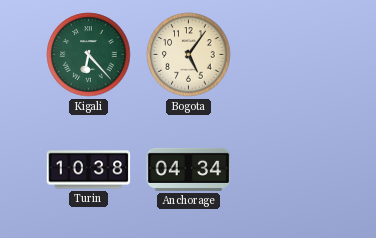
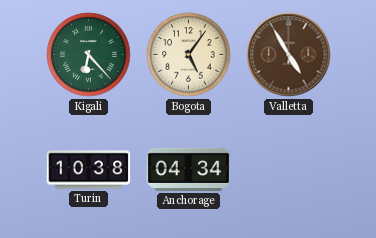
Valletta: none -> 4:55
